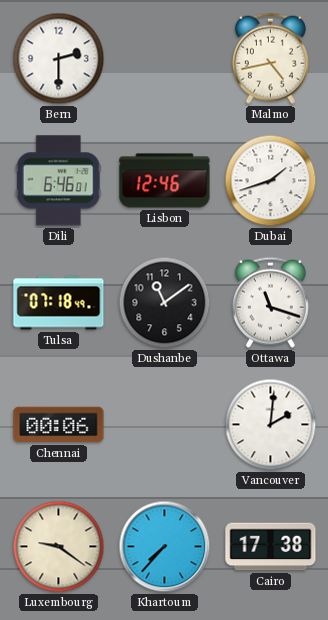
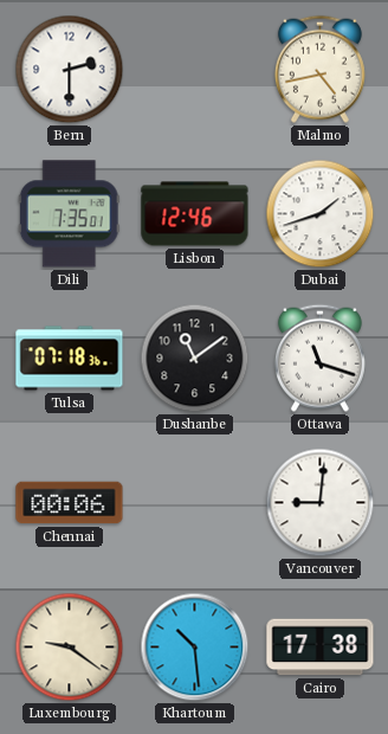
Dili: 6:46 -> 7:35
Tulsa: 07:18:49 -> 07:18:36
Vancouver: 2:01 -> 9:01
Khartoum: 7:37 -> 10:29
